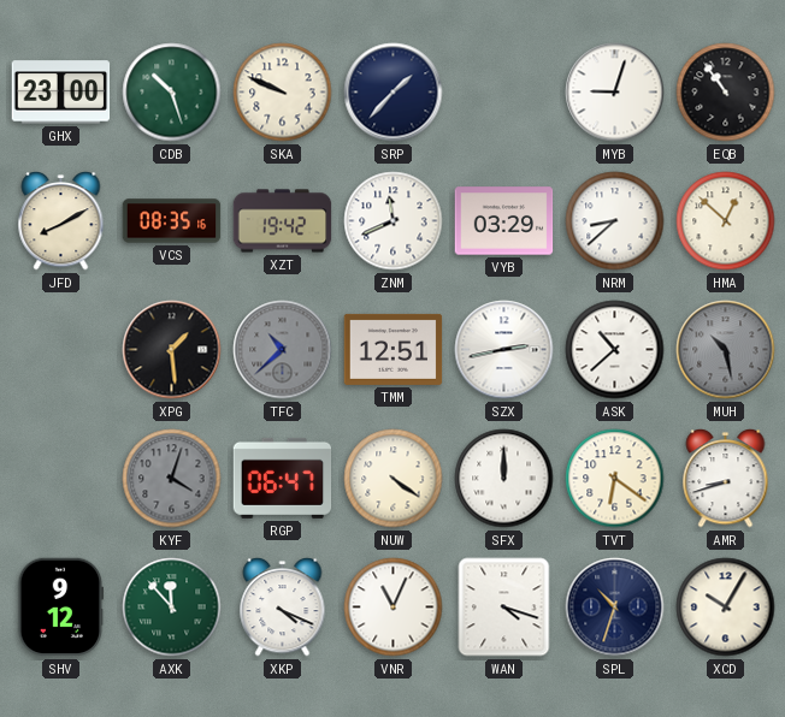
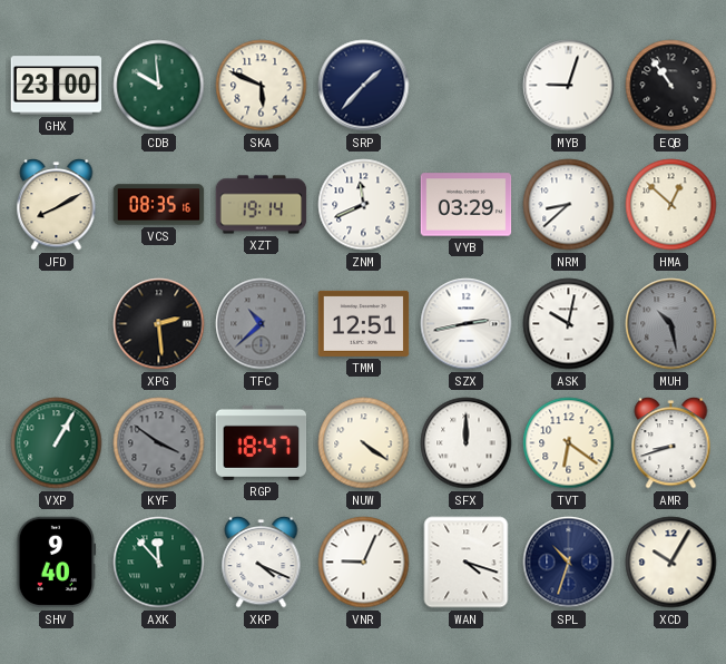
CDB: 10:27 -> 9:59
SKA: 9:49 -> 5:49
XZT: 19:42 -> 19:14
XPG: 1:29 -> 2:29
ASK: 10:38 -> 10:02
VXP: none -> 1:05
KYF: 4:03 -> 3:51
RGP: 06:47 -> 18:47
SHV: 9:12 -> 9:40
VNR: 11:04 -> 9:04
